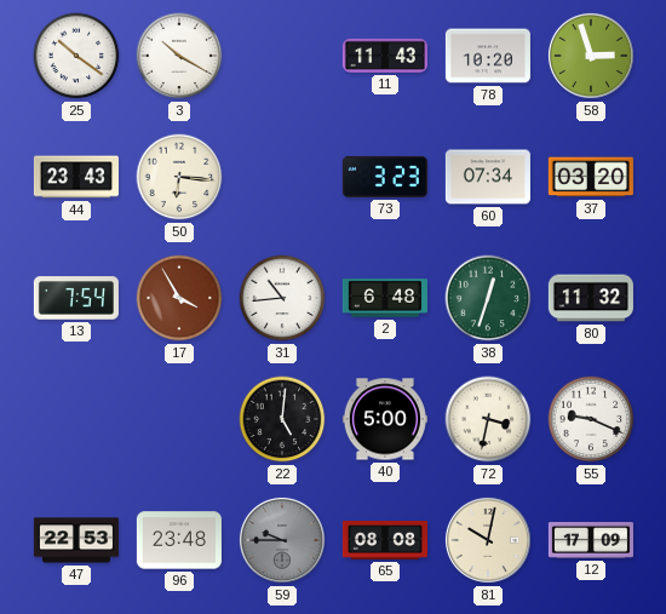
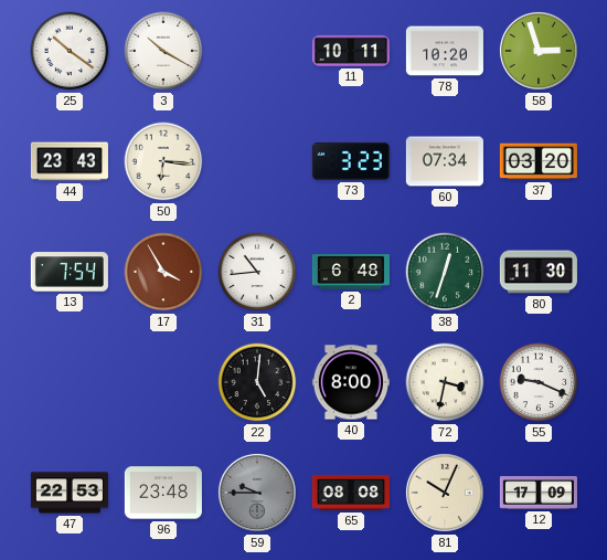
11: 11:43 -> 10:11
80: 11:32 -> 11:30
40: 5:00 -> 8:00
81: 10:02 -> 10:04
